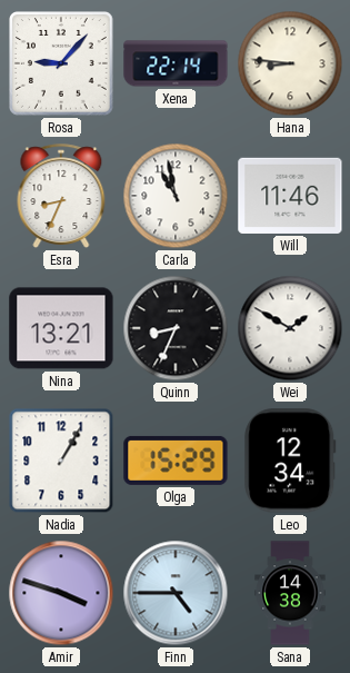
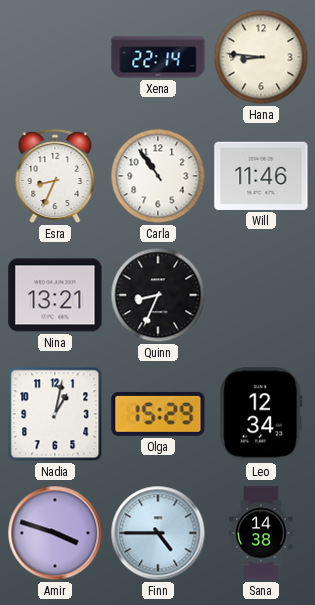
Rosa: 9:07 -> none
Carla: 10:58 -> 10:54
Wei: 1:50 -> none
Nadia: 1:05 -> 1:02
